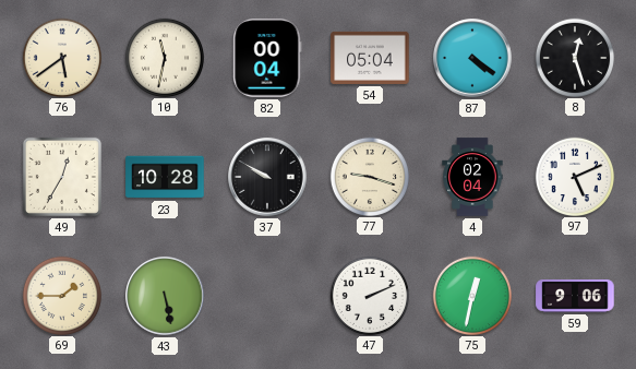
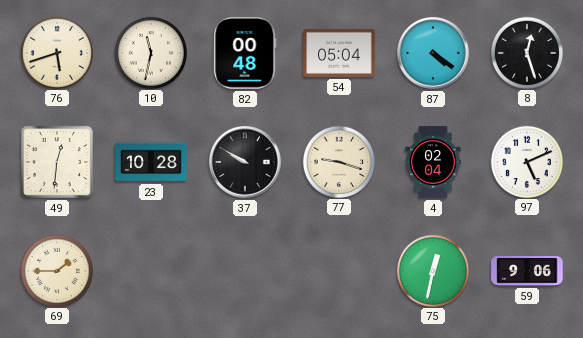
76: 5:39 -> 5:42
82: 00:04 -> 00:48
49: 12:35 -> 12:31
43: 5:28 -> none
47: 2:11 -> none
